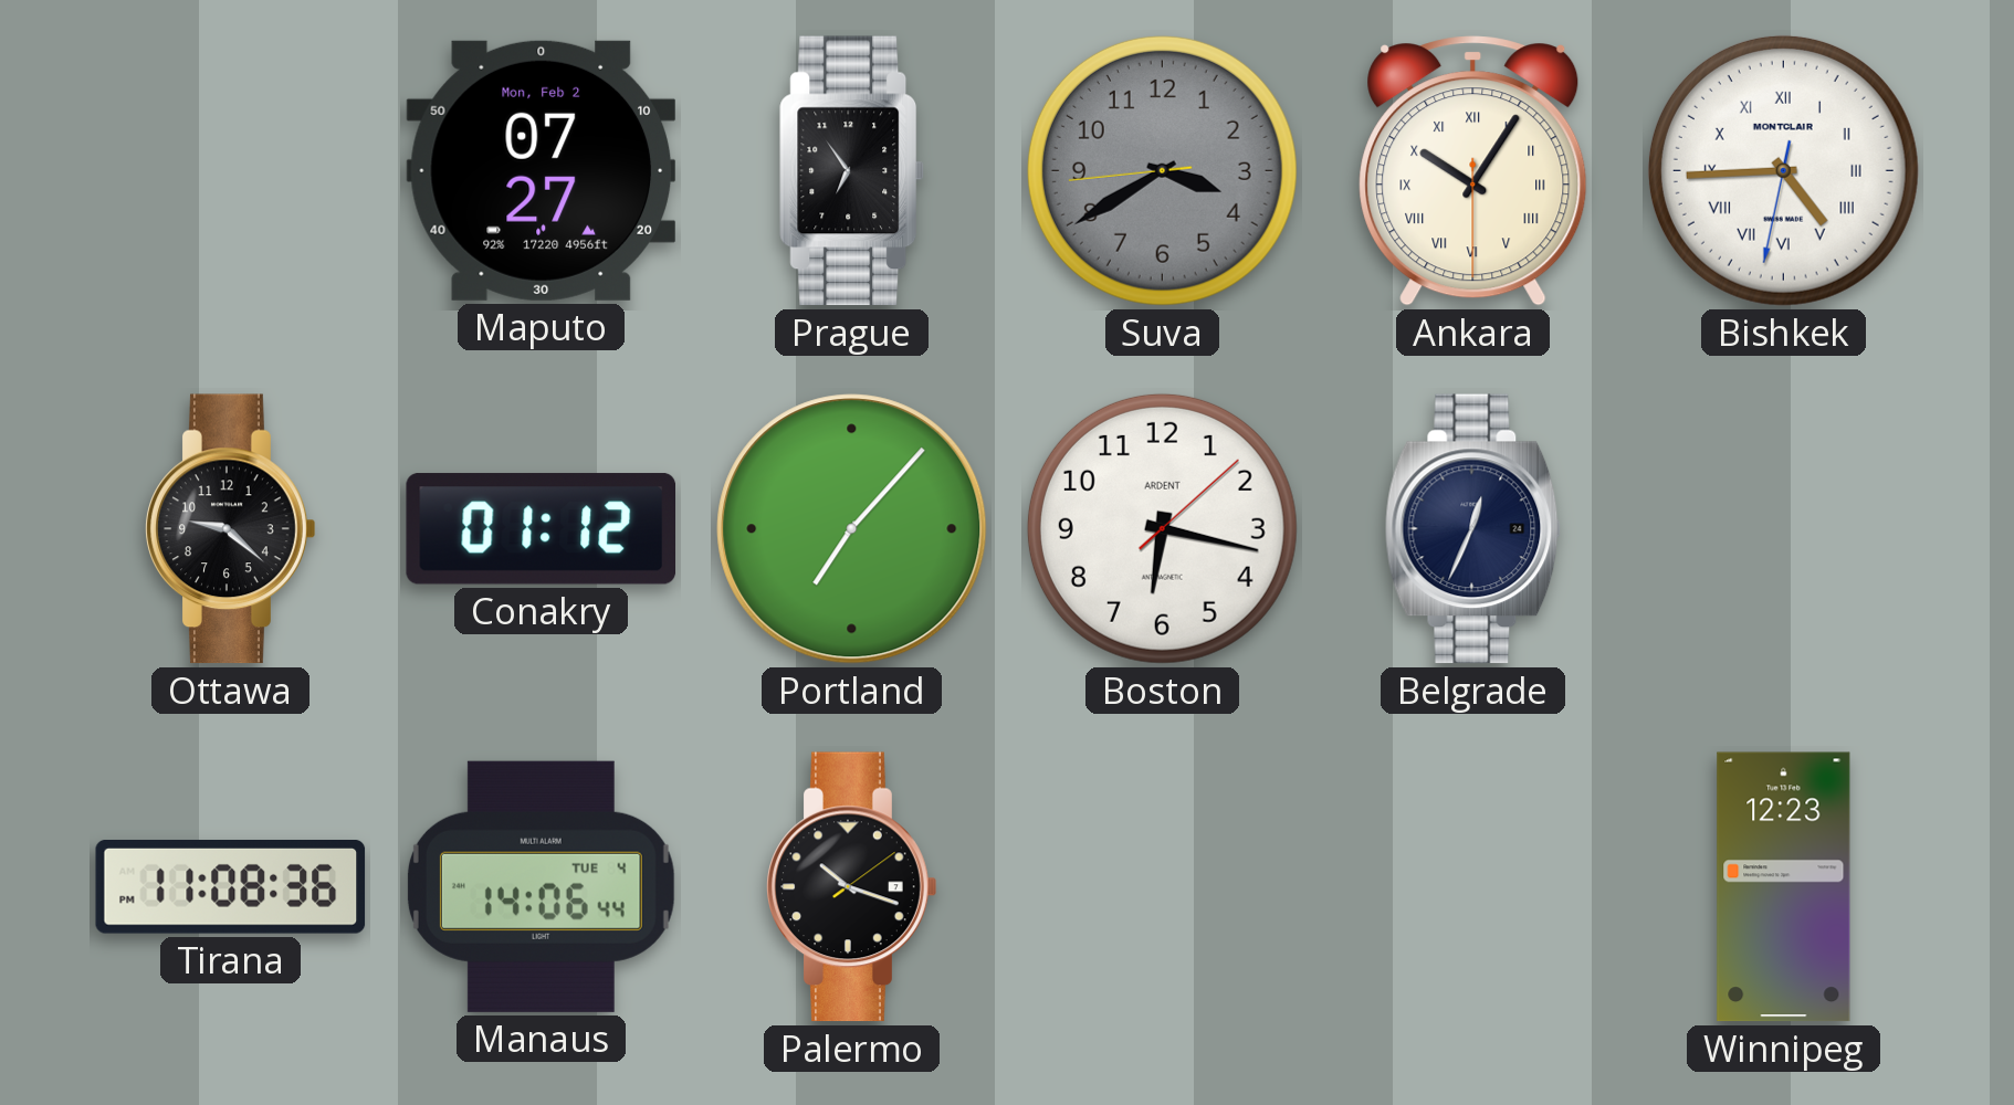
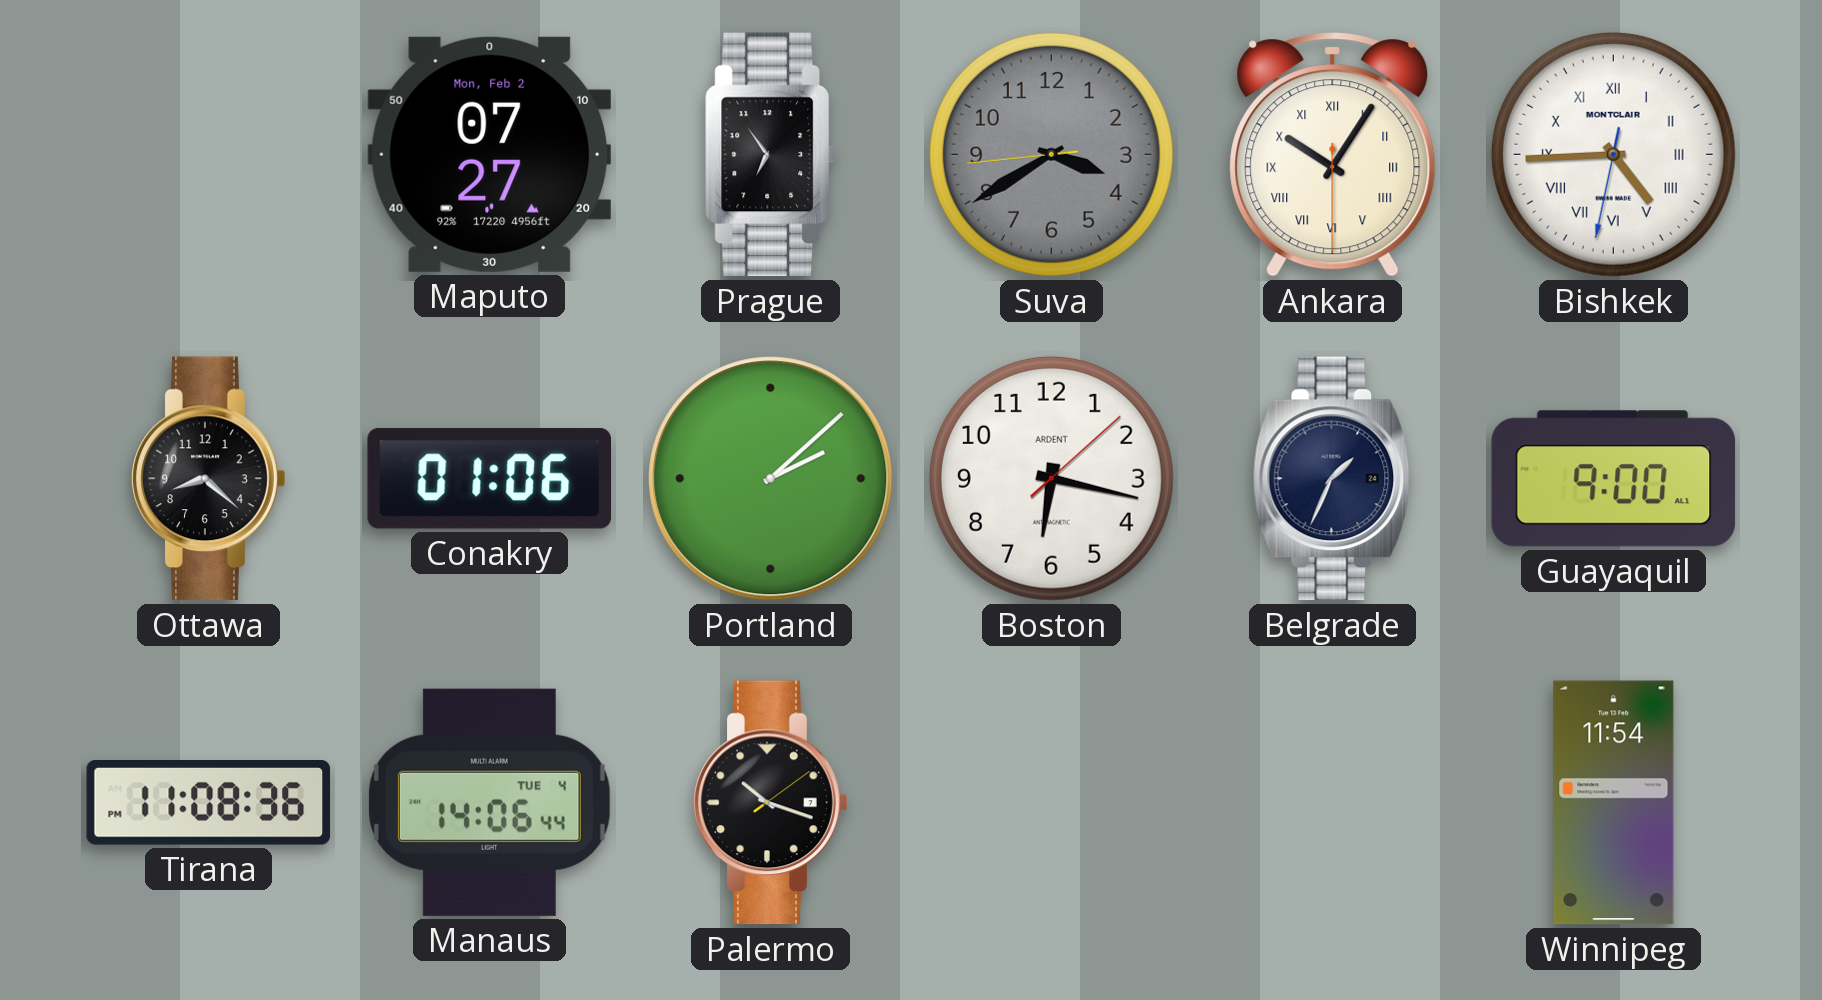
Ottawa: 9:22 -> 8:22
Conakry: 01:12 -> 01:06
Portland: 7:07 -> 2:08
Belgrade: 12:34 -> 1:34
Guayaquil: none -> 9:00
Winnipeg: 12:23 -> 11:54
